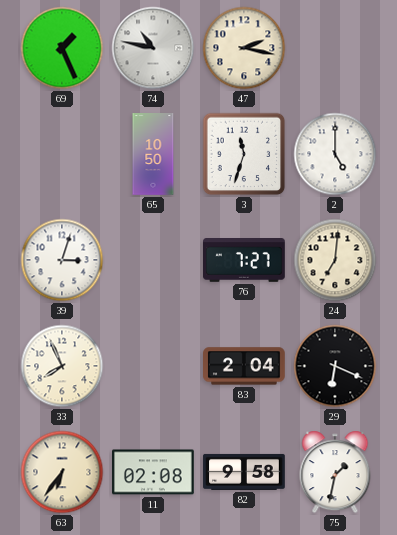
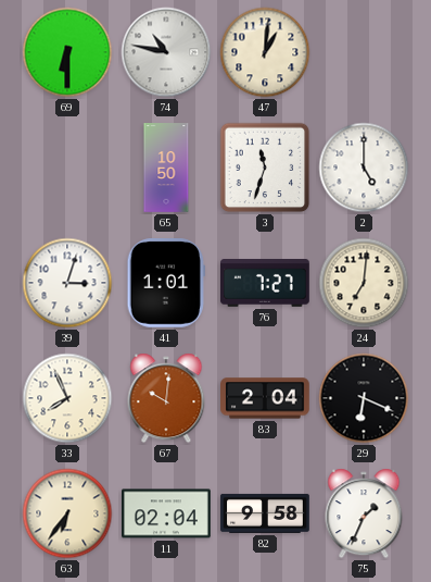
69: 1:26 -> 6:30
47: 2:17 -> 1:01
41: none -> 1:01
67: none -> 10:01
11: 02:08 -> 02:04
75: 1:32 -> 1:34
